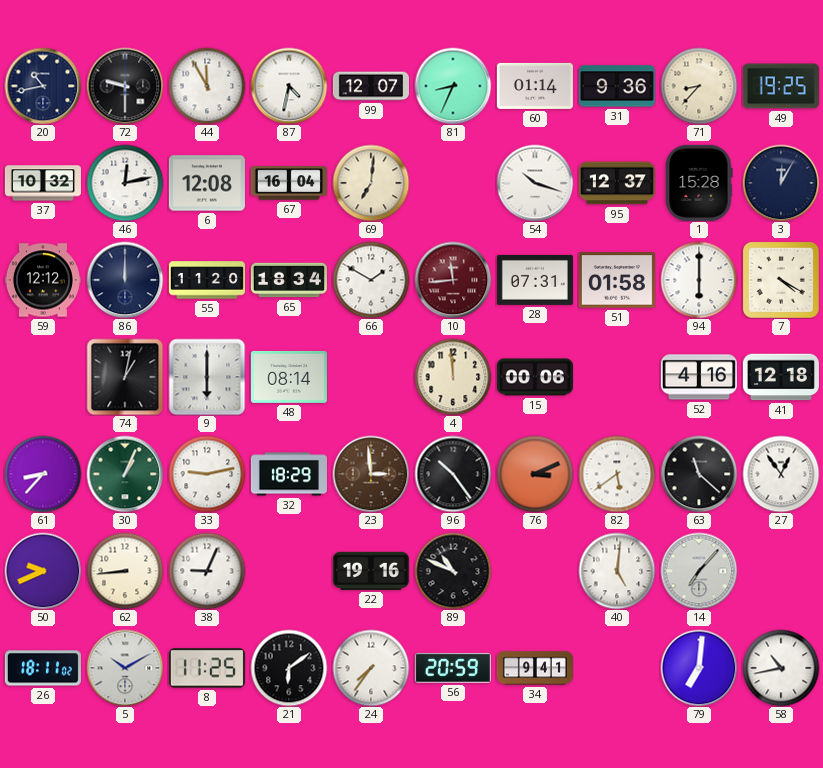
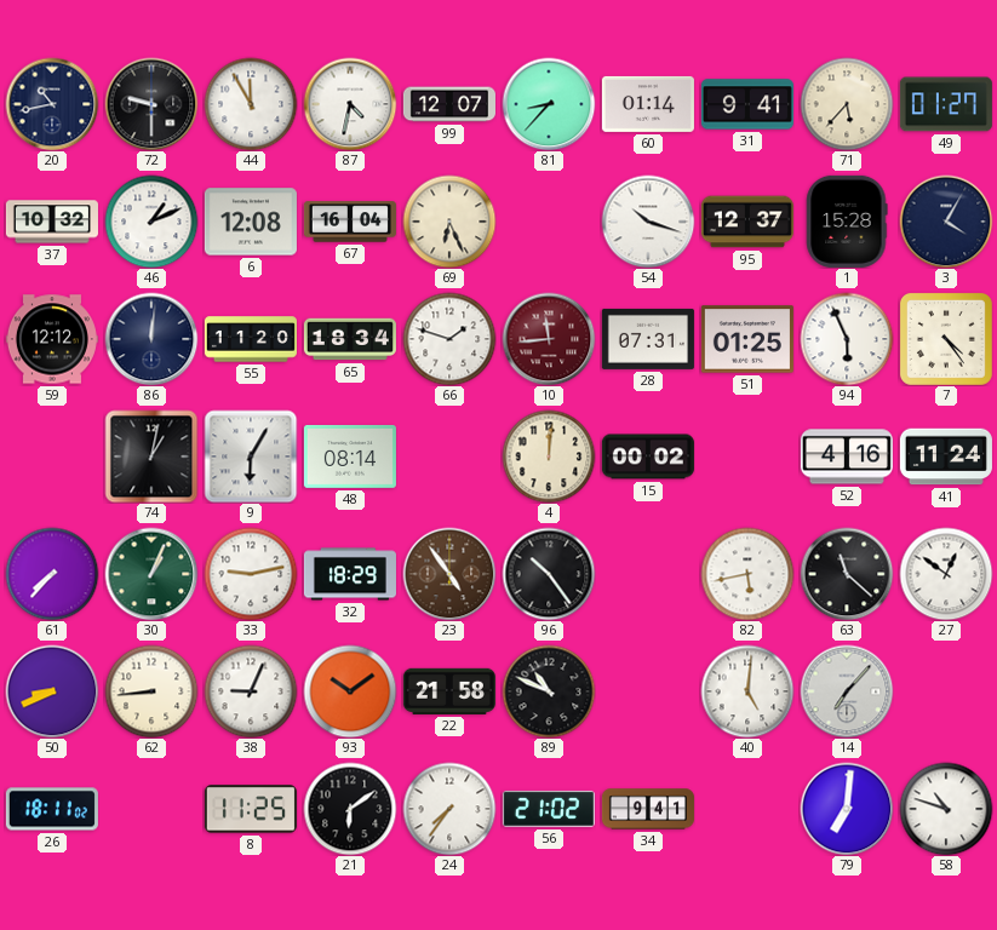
81: 8:34 -> 8:37
31: 9:36 -> 9:41
71: 8:37 -> 5:37
49: 19:25 -> 01:27
46: 12:13 -> 1:11
69: 7:01 -> 6:26
3: 12:05 -> 4:05
86: 12:00 -> 12:01
66: 1:50 -> 1:48
51: 01:58 -> 01:25
94: 6:00 -> 5:56
7: 4:20 -> 4:24
9: 6:00 -> 6:05
4: 11:59 -> 12:01
15: 00:06 -> 00:02
41: 12:18 -> 11:24
61: 8:37 -> 7:37
23: 2:59 -> 4:54
76: 3:11 -> none
82: 5:39 -> 5:43
27: 12:54 -> 12:51
50: 9:41 -> 8:41
93: none -> 10:09
22: 19:16 -> 21:58
5: 10:10 -> none
56: 20:59 -> 21:02
58: 10:43 -> 10:48
